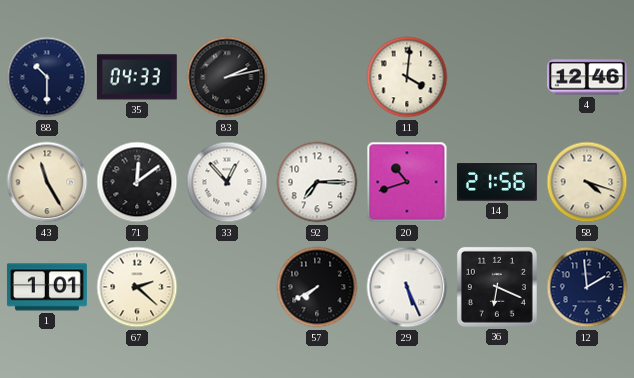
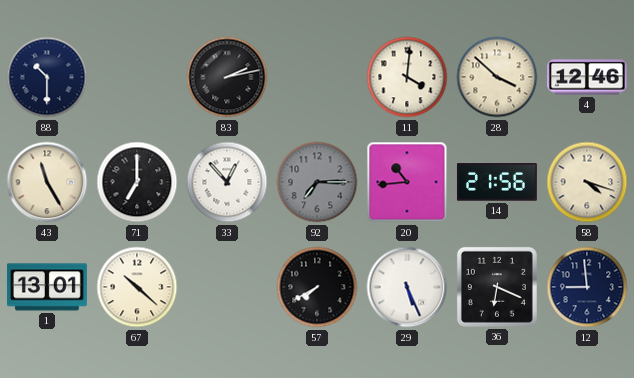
35: 04:33 -> none
28: none -> 3:52
71: 12:09 -> 7:00
92 dial: white -> grey
20: 10:42 -> 10:44
1: 1:01 -> 13:01
67: 2:22 -> 10:22
12: 1:59 -> 8:59
